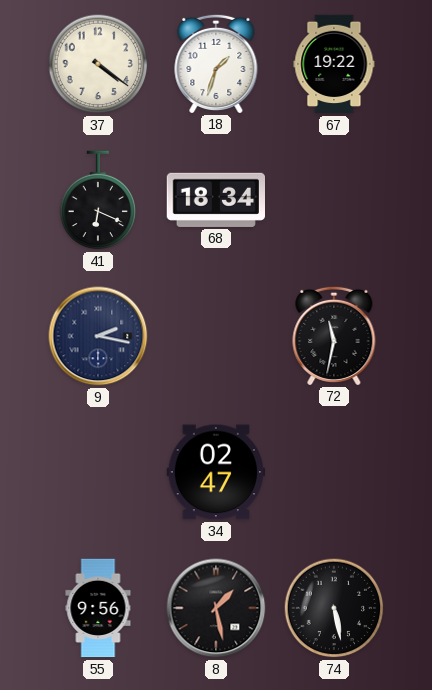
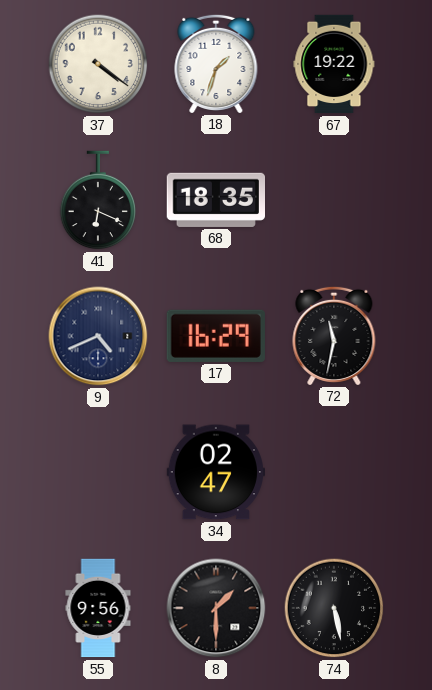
68: 18:34 -> 18:35
9: 2:17 -> 4:41
17: none -> 16:29
8: 1:28 -> 1:30
